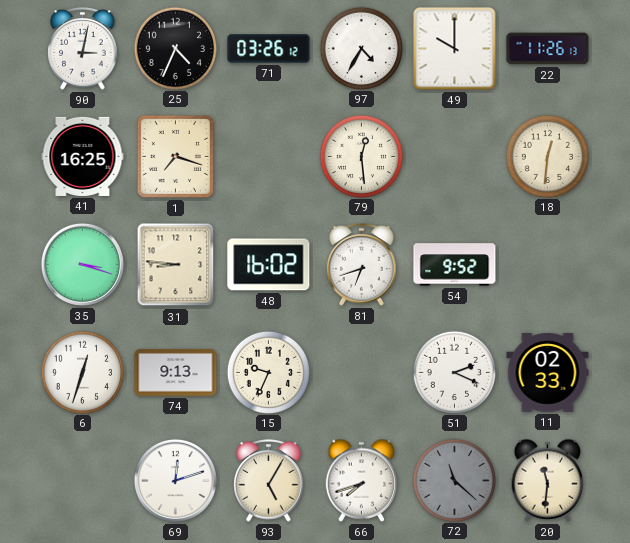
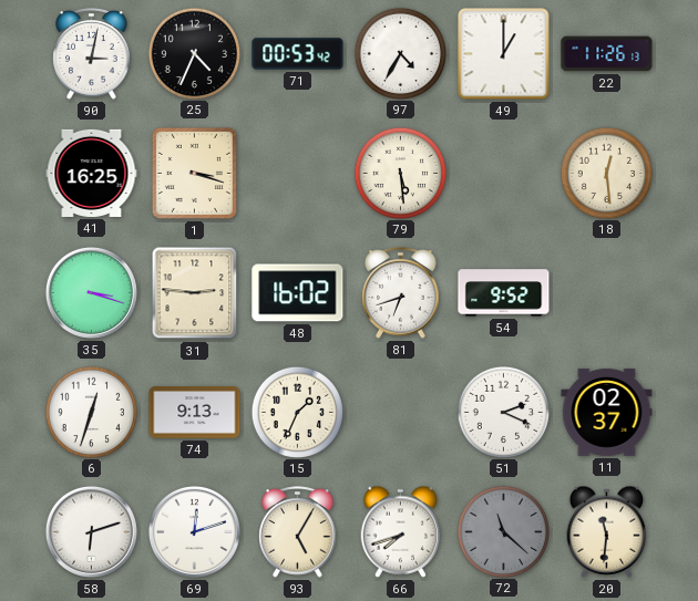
71: 03:26 -> 00:53
49: 10:00 -> 1:00
1: 7:18 -> 3:18
79: 12:29 -> 5:29
18: 12:31 -> 12:29
31: 8:46 -> 2:46
15: 9:34 -> 1:34
11: 02:33 -> 02:37
58: none -> 6:12
